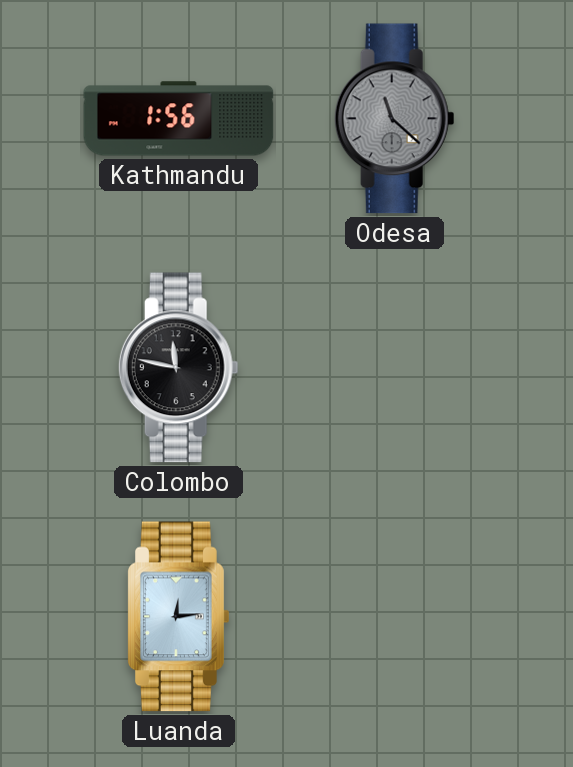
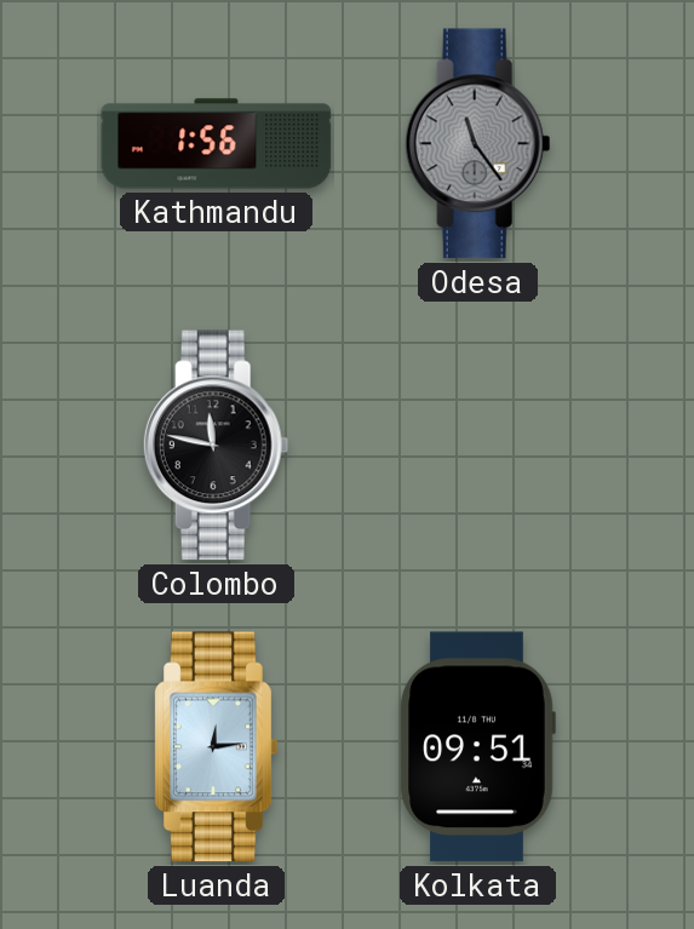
Odesa: 11:22 -> 11:24
Kolkata: none -> 09:51
